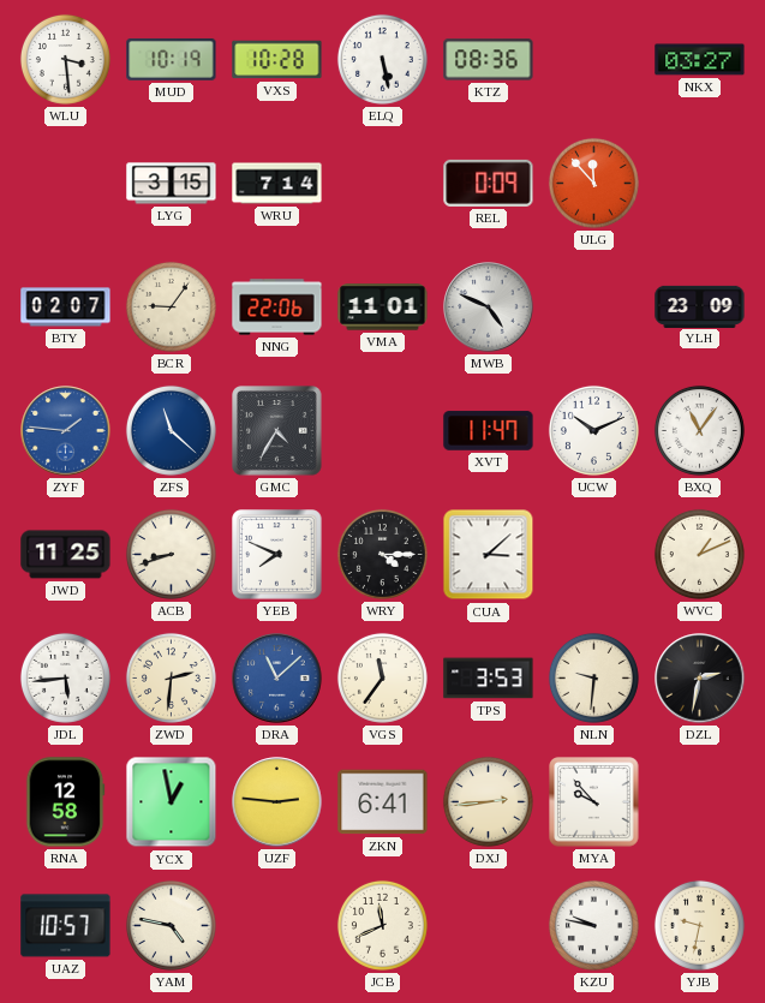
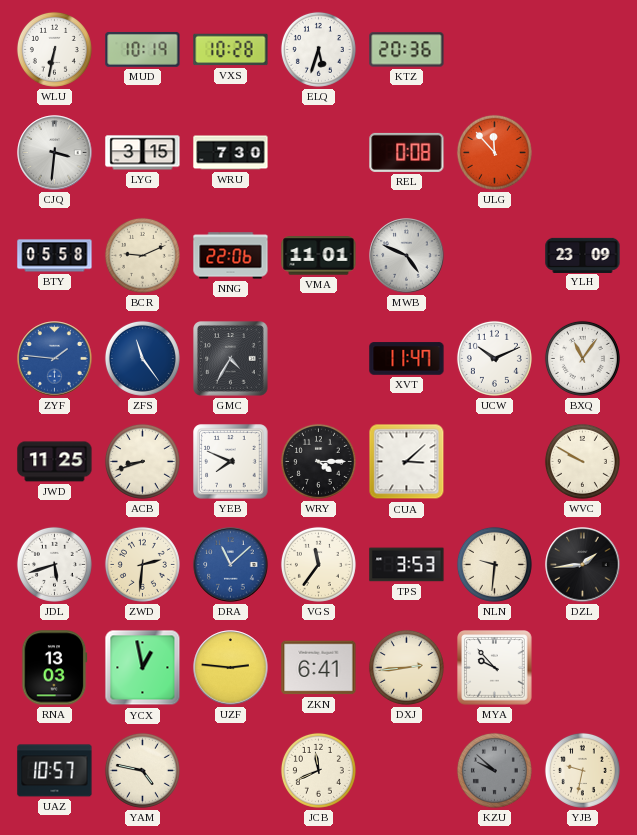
WLU: 3:29 -> 6:32
ELQ: 5:28 -> 5:33
KTZ: 08:36 -> 20:36
NKX: 03:27 -> none
CJQ: none -> 3:31
WRU: 7:14 -> 7:30
REL: 0:09 -> 0:08
BTY: 02:07 -> 05:58
BCR: 9:06 -> 9:11
ZFS: 11:22 -> 11:24
WVC: 1:11 -> 9:50
JDL: 5:44 -> 5:42
DZL: 2:32 -> 1:44
RNA: 12:58 -> 13:03
KZU: 9:47 -> 9:52
KZU dial: white -> grey
